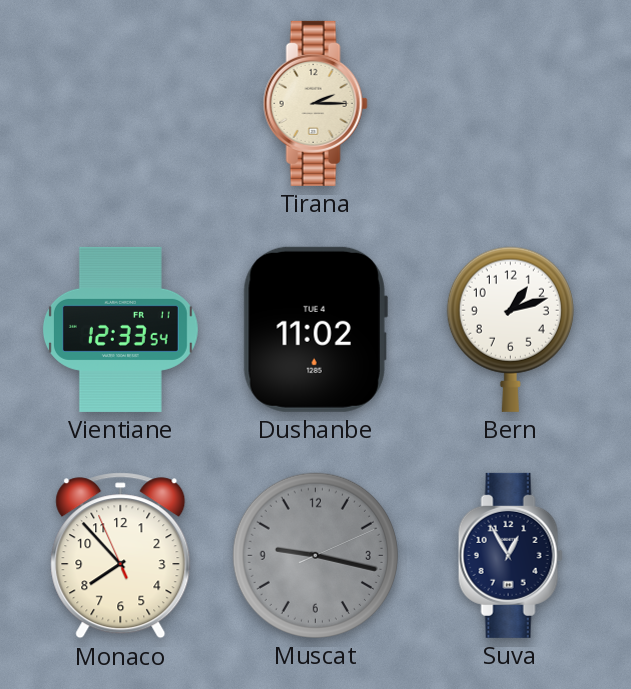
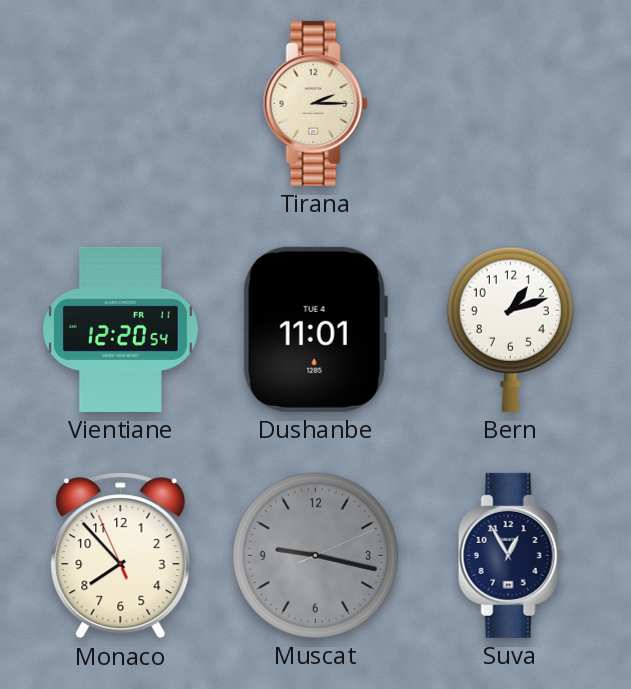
Vientiane: 12:33 -> 12:20
Dushanbe: 11:02 -> 11:01
